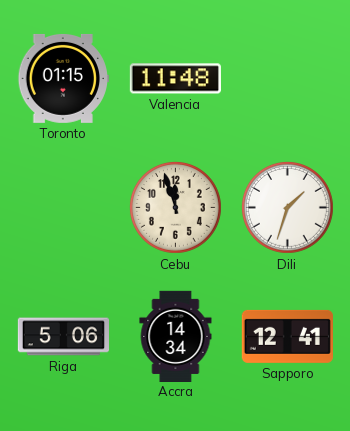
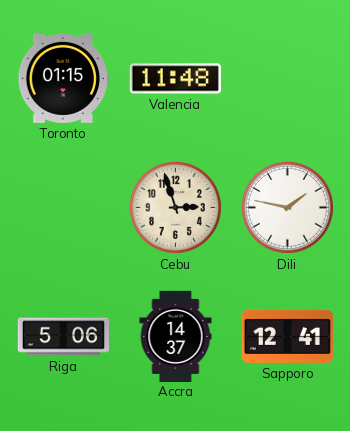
Cebu: 11:57 -> 2:57
Dili: 1:33 -> 1:47
Accra: 14:34 -> 14:37
